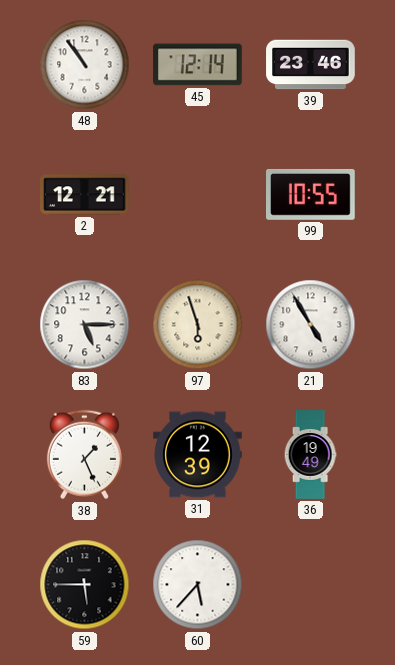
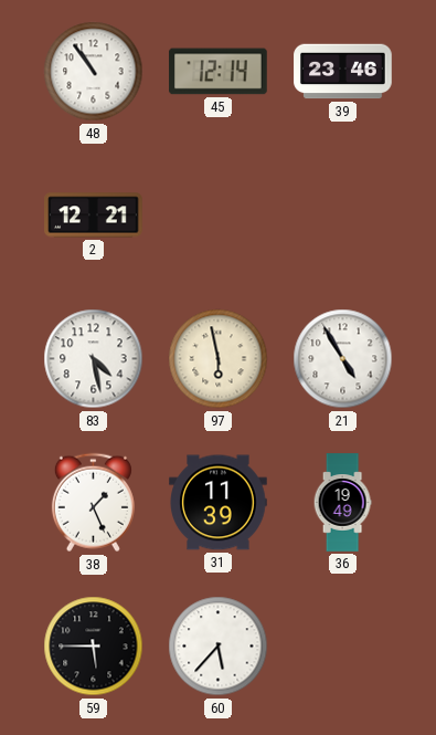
99: 10:55 -> none
83: 5:15 -> 4:28
97: 5:57 -> 5:58
31: 12:39 -> 11:39
